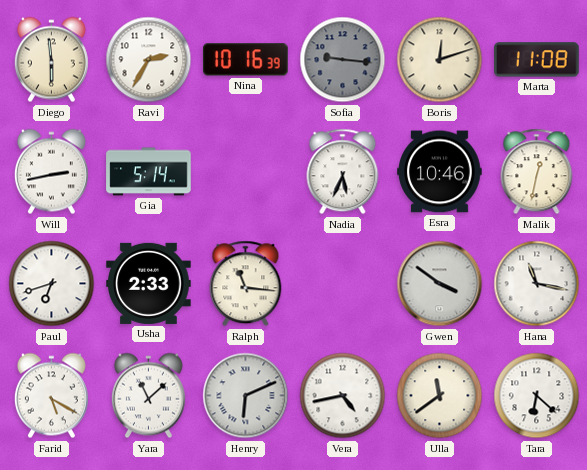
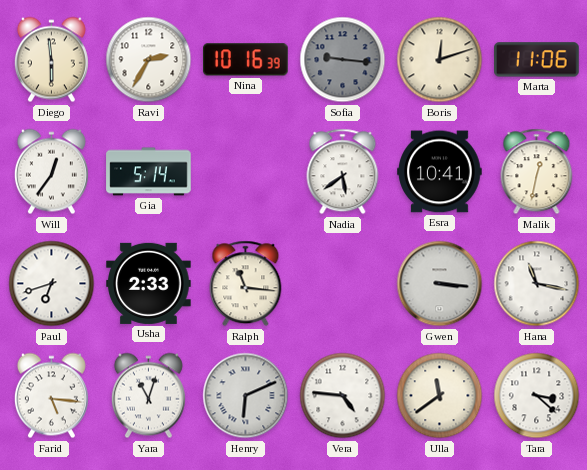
Marta: 11:08 -> 11:06
Will: 2:43 -> 12:36
Nadia: 5:34 -> 5:39
Esra: 10:46 -> 10:41
Gwen: 3:51 -> 3:16
Farid: 5:20 -> 5:16
Yara: 11:08 -> 11:03
Vera: 4:43 -> 4:46
Tara: 6:22 -> 3:22
